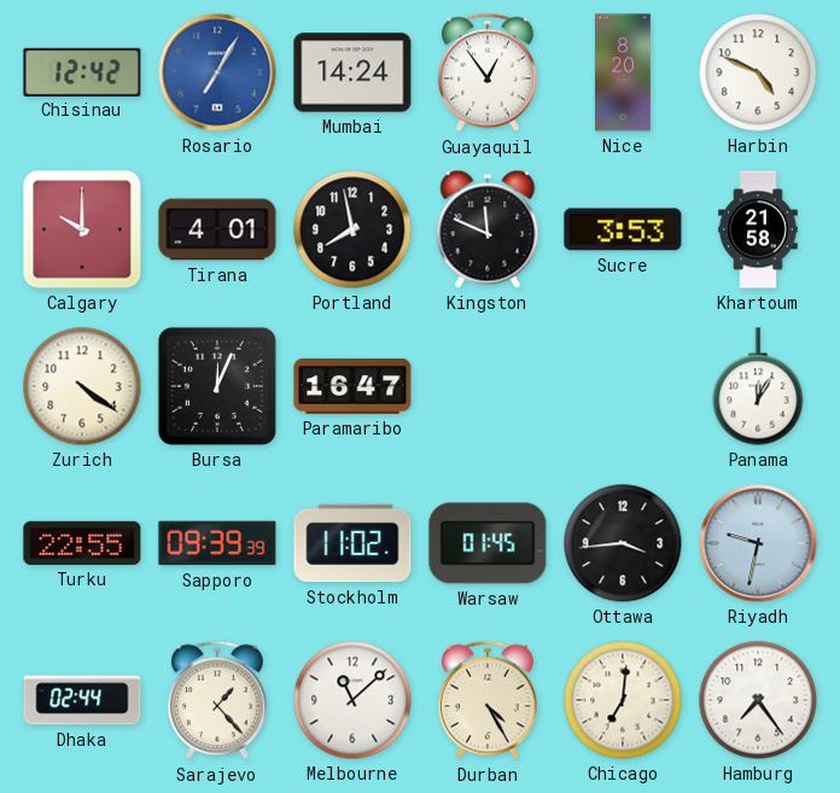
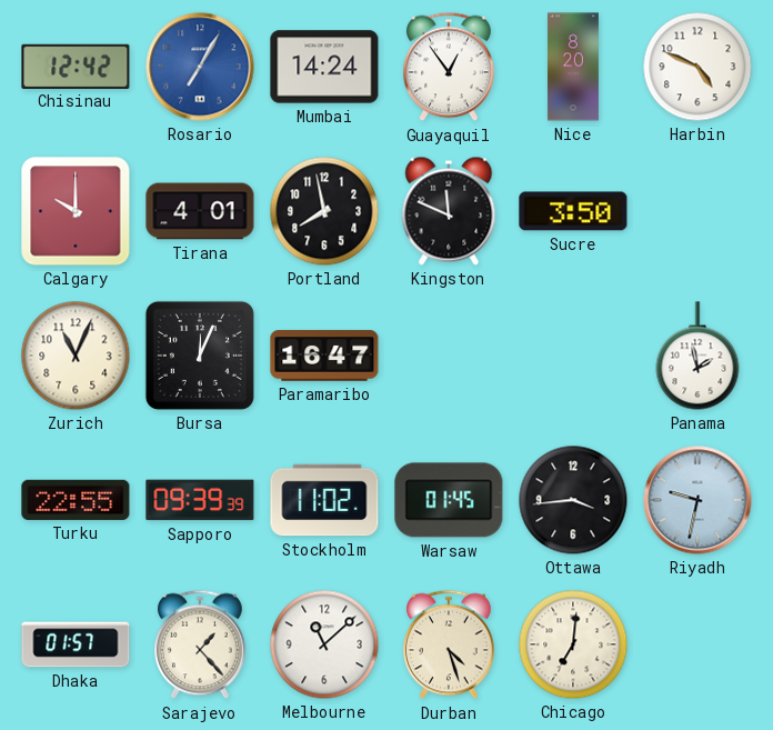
Sucre: 3:53 -> 3:50
Khartoum: 21:58 -> none
Zurich: 4:21 -> 11:04
Panama: 12:05 -> 1:58
Dhaka: 02:44 -> 01:57
Durban: 4:25 -> 4:27
Hamburg: 7:24 -> none
